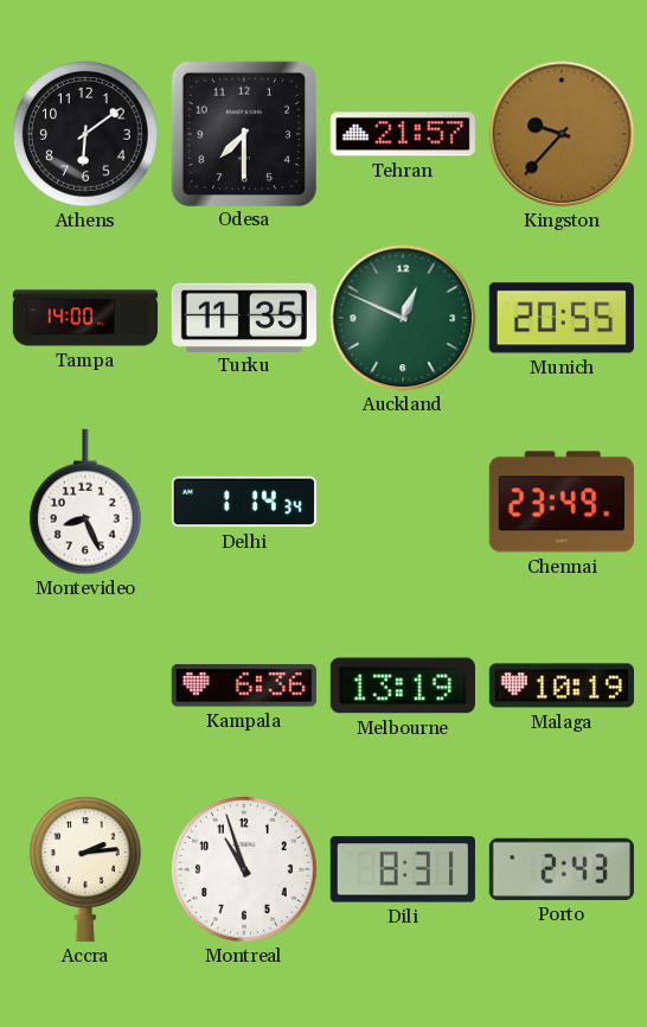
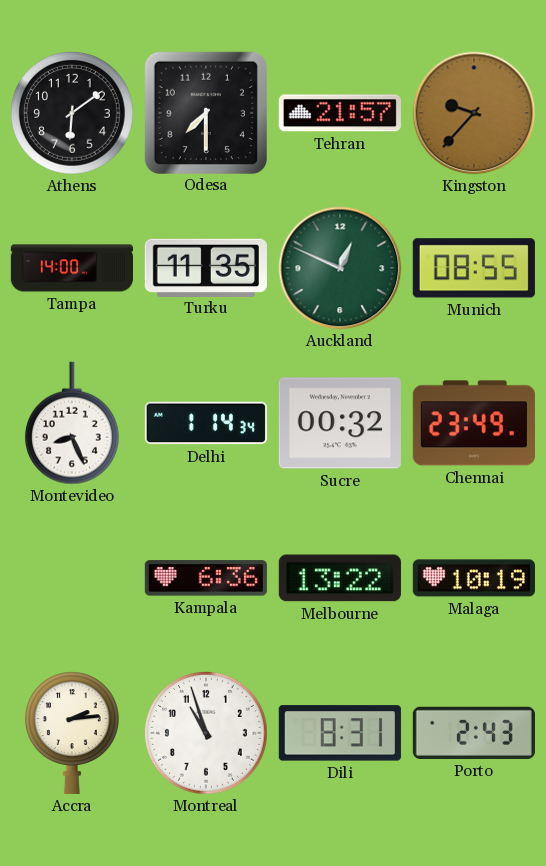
Munich: 20:55 -> 08:55
Sucre: none -> 00:32
Melbourne: 13:19 -> 13:22
